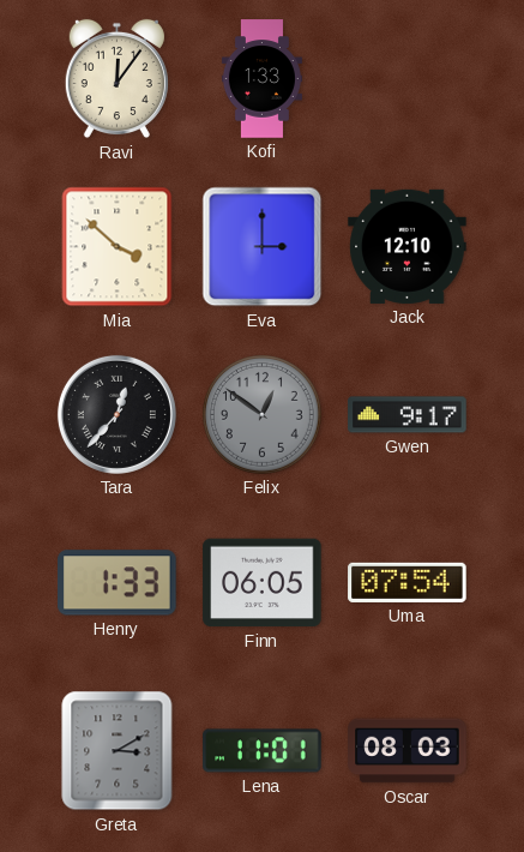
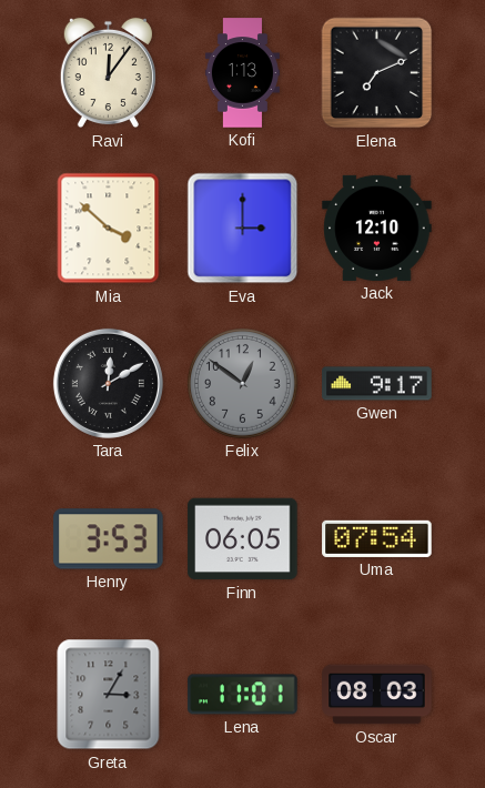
Kofi: 1:33 -> 1:13
Elena: none -> 7:11
Tara: 12:37 -> 12:10
Henry: 1:33 -> 3:53
Greta: 3:10 -> 3:05
